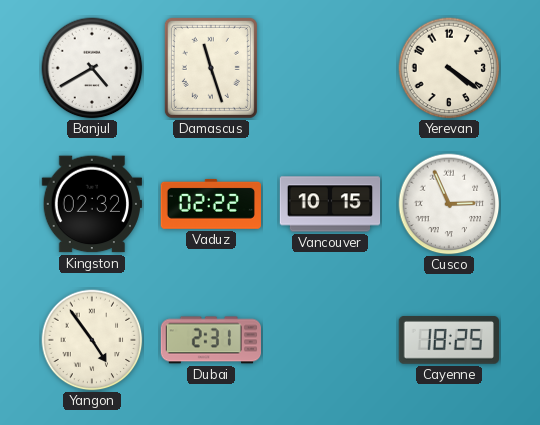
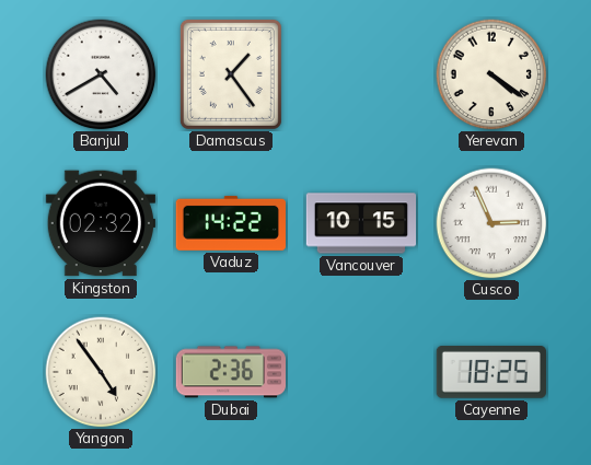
Damascus: 11:27 -> 1:24
Vaduz: 02:22 -> 14:22
Dubai: 2:31 -> 2:36
